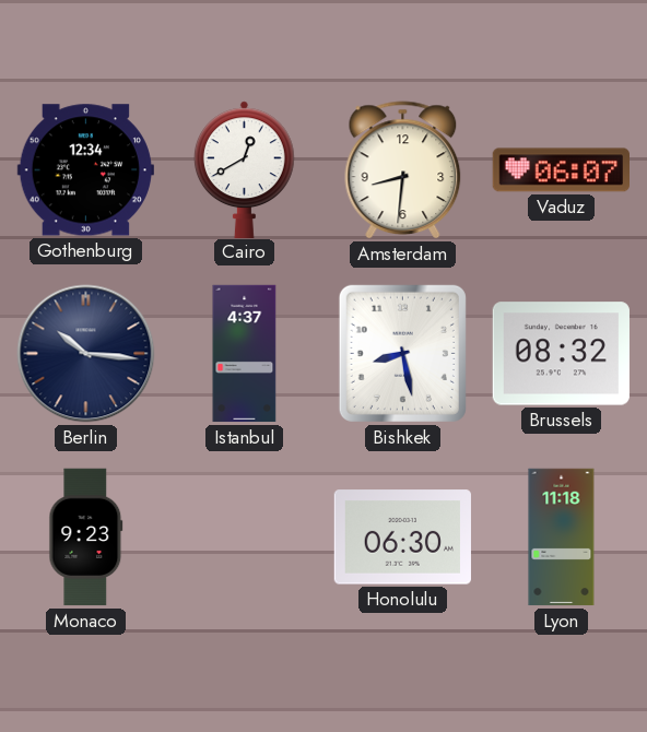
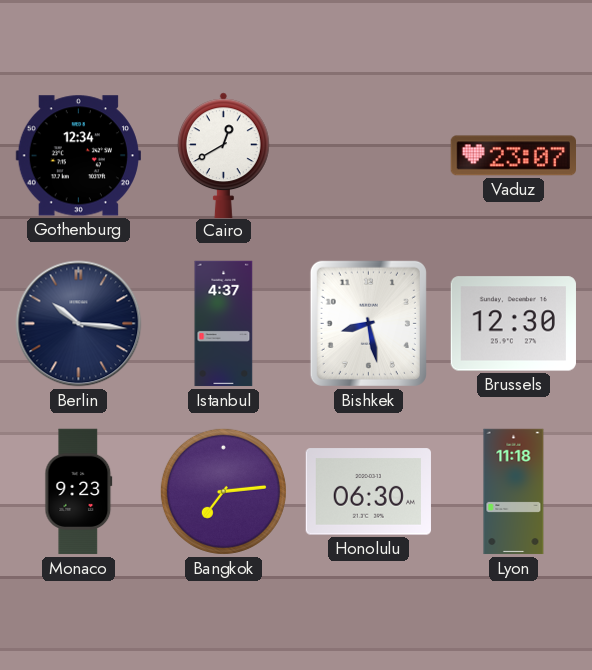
Amsterdam: 8:31 -> none
Vaduz: 06:07 -> 23:07
Brussels: 08:32 -> 12:30
Bangkok: none -> 7:14
